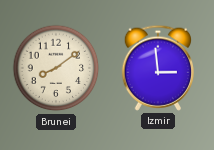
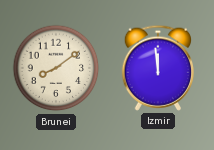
Izmir: 2:59 -> 11:59
